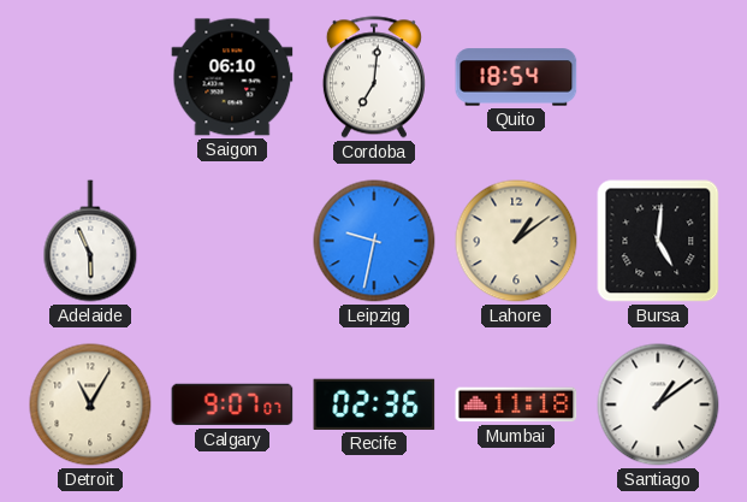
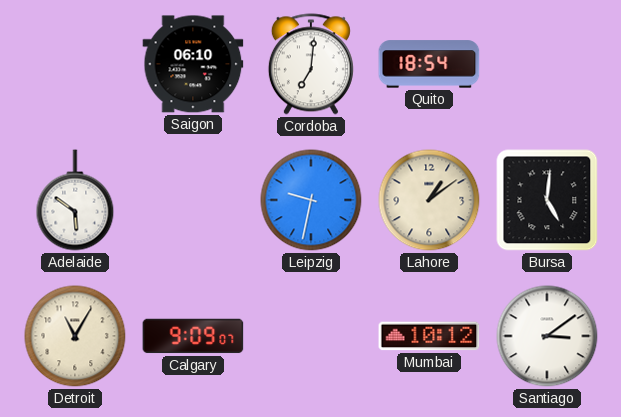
Adelaide: 5:56 -> 5:51
Calgary: 9:07 -> 9:09
Recife: 02:36 -> none
Mumbai: 11:18 -> 10:12
Santiago: 1:09 -> 3:09
